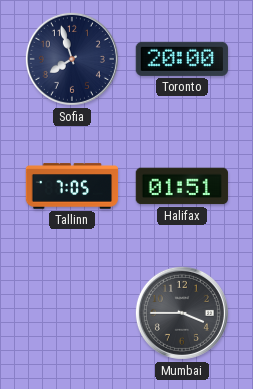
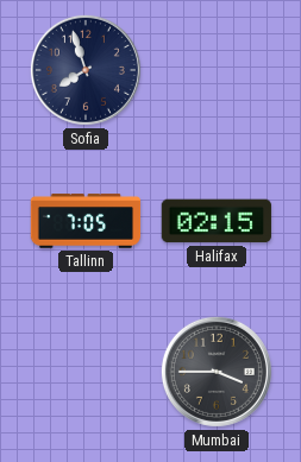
Toronto: 20:00 -> none
Halifax: 01:51 -> 02:15
